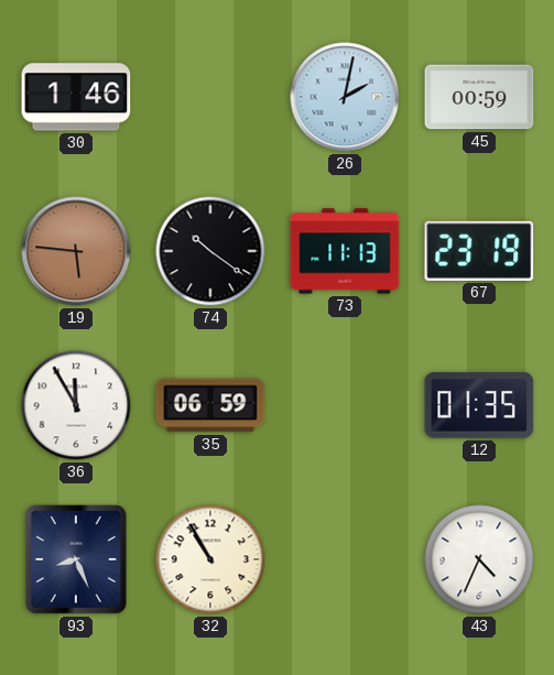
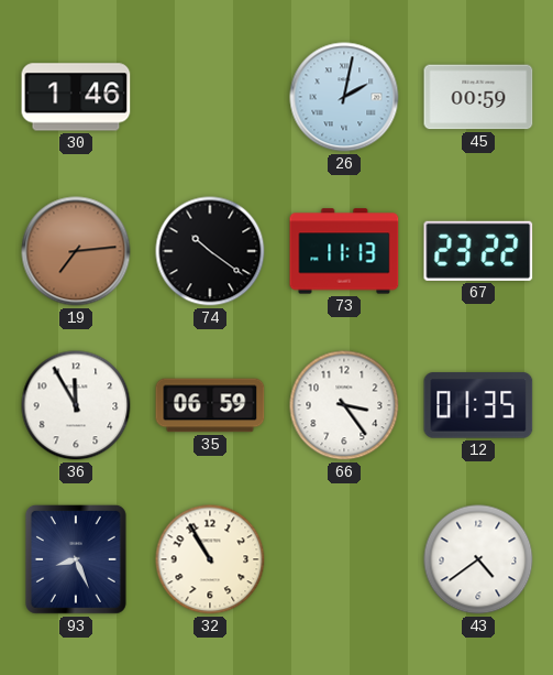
19: 5:46 -> 7:14
67: 23:19 -> 23:22
66: none -> 3:24
43: 4:34 -> 4:39
